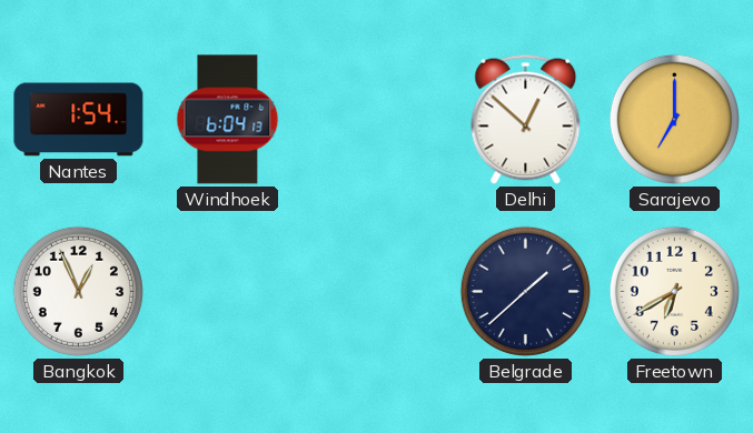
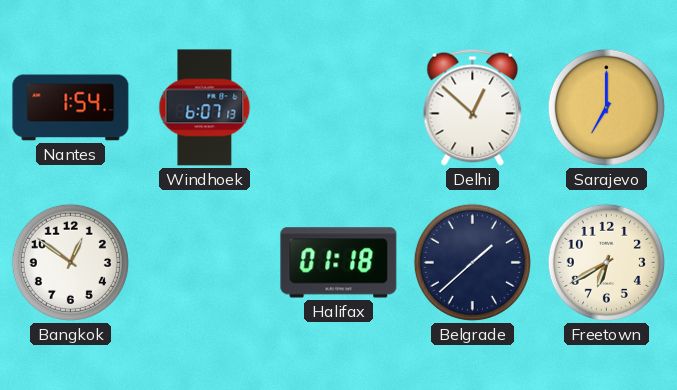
Windhoek: 6:04 -> 6:07
Bangkok: 12:56 -> 12:51
Halifax: none -> 01:18
